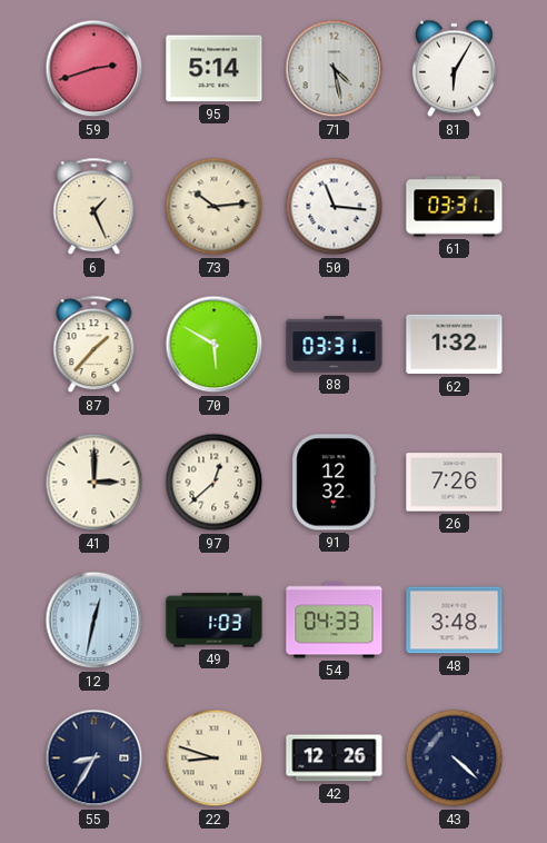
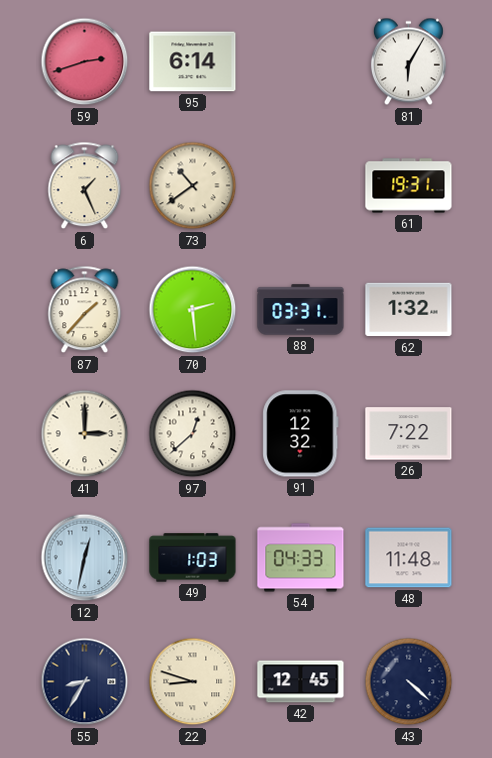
95: 5:14 -> 6:14
71: 4:28 -> none
73: 10:14 -> 10:39
50: 11:16 -> none
61: 03:31 -> 19:31
70: 5:50 -> 2:29
26: 7:26 -> 7:22
48: 3:48 -> 11:48
42: 12:26 -> 12:45
